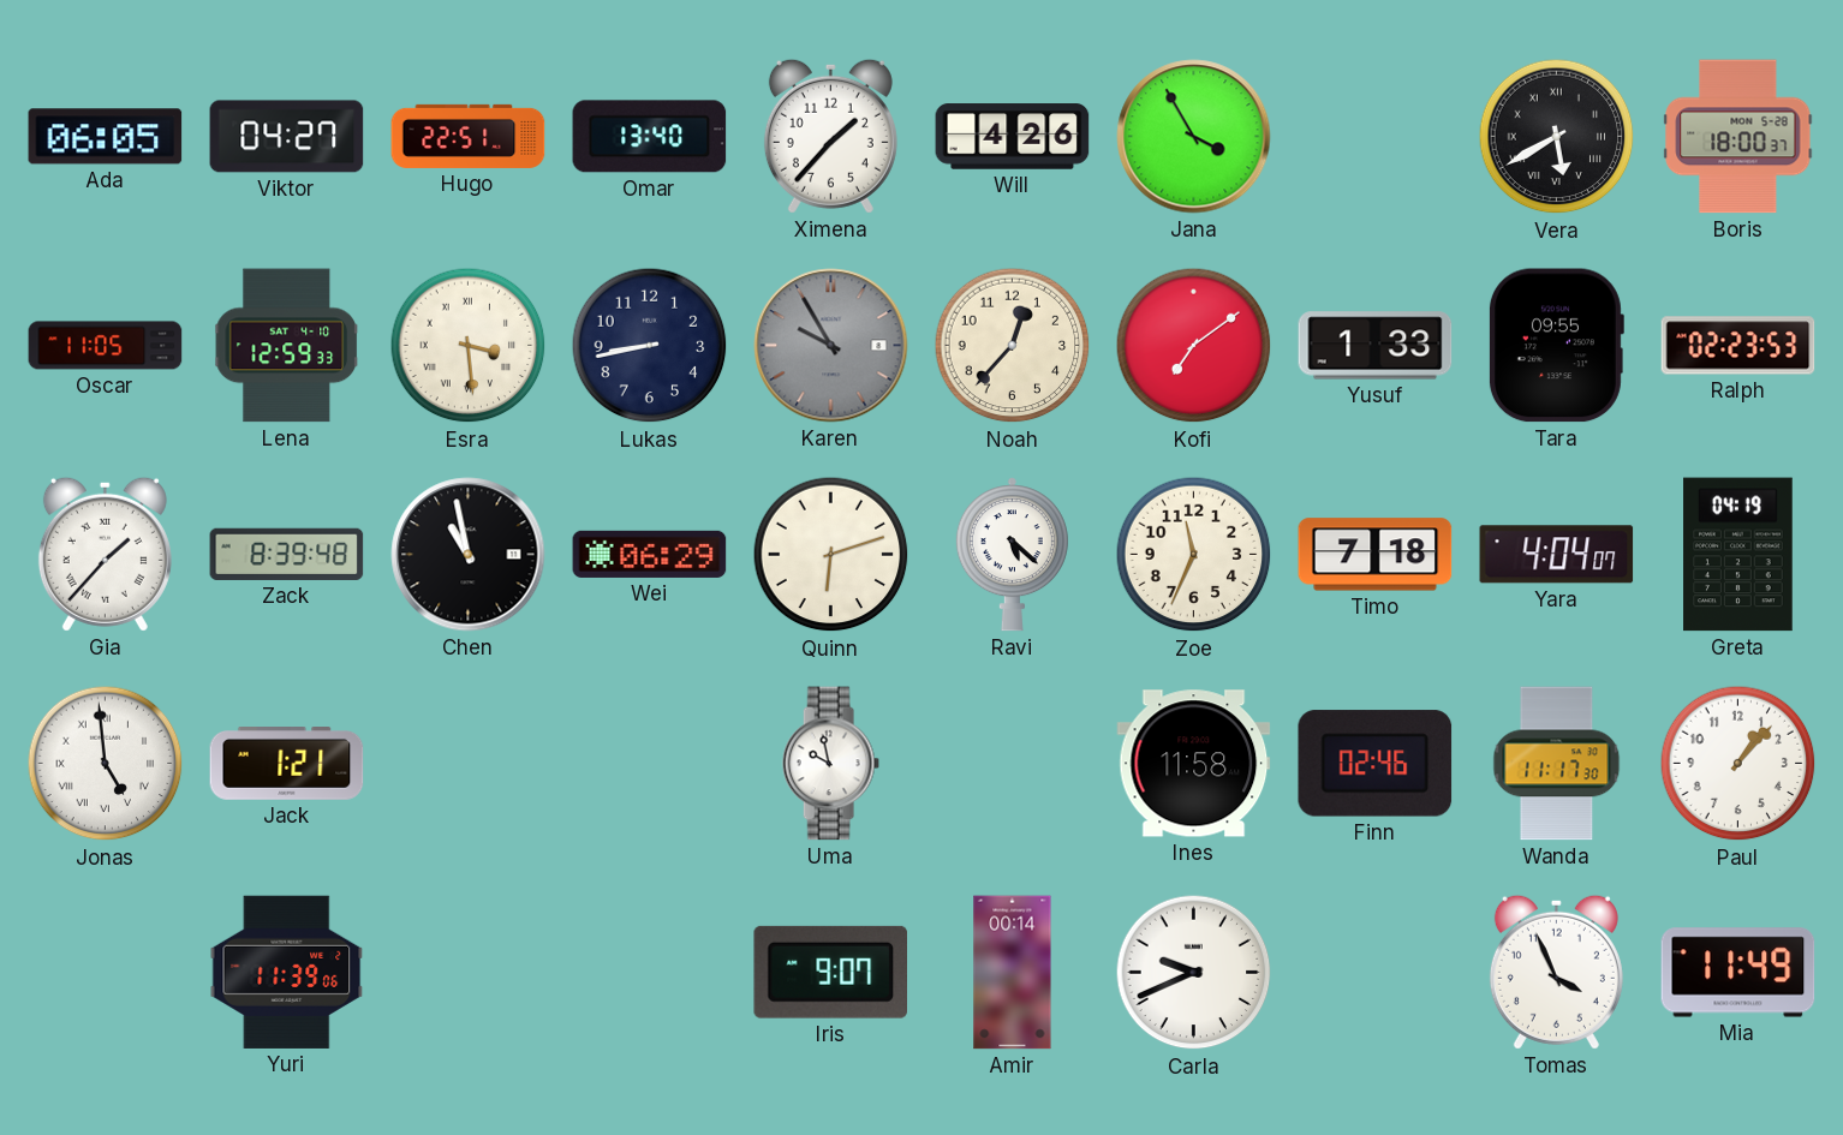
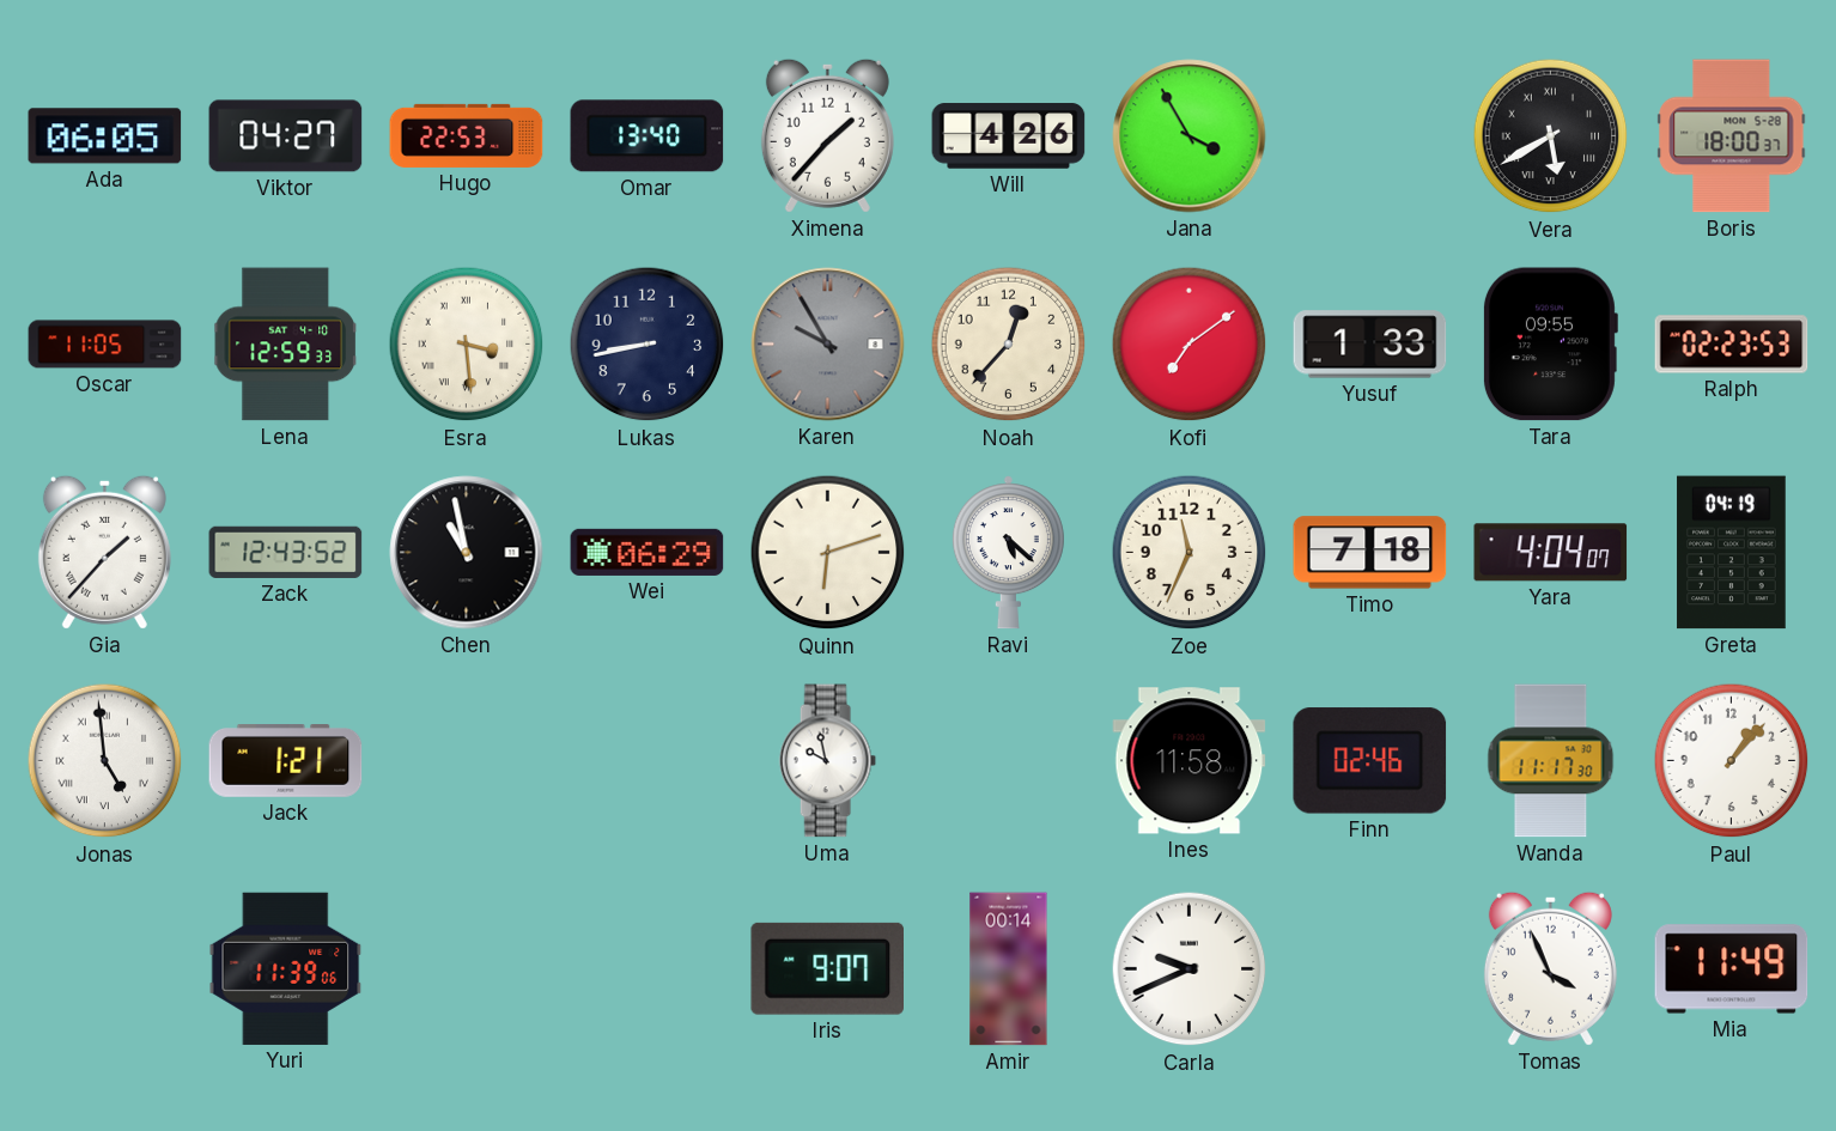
Hugo: 22:51 -> 22:53
Zack: 8:39 -> 12:43
